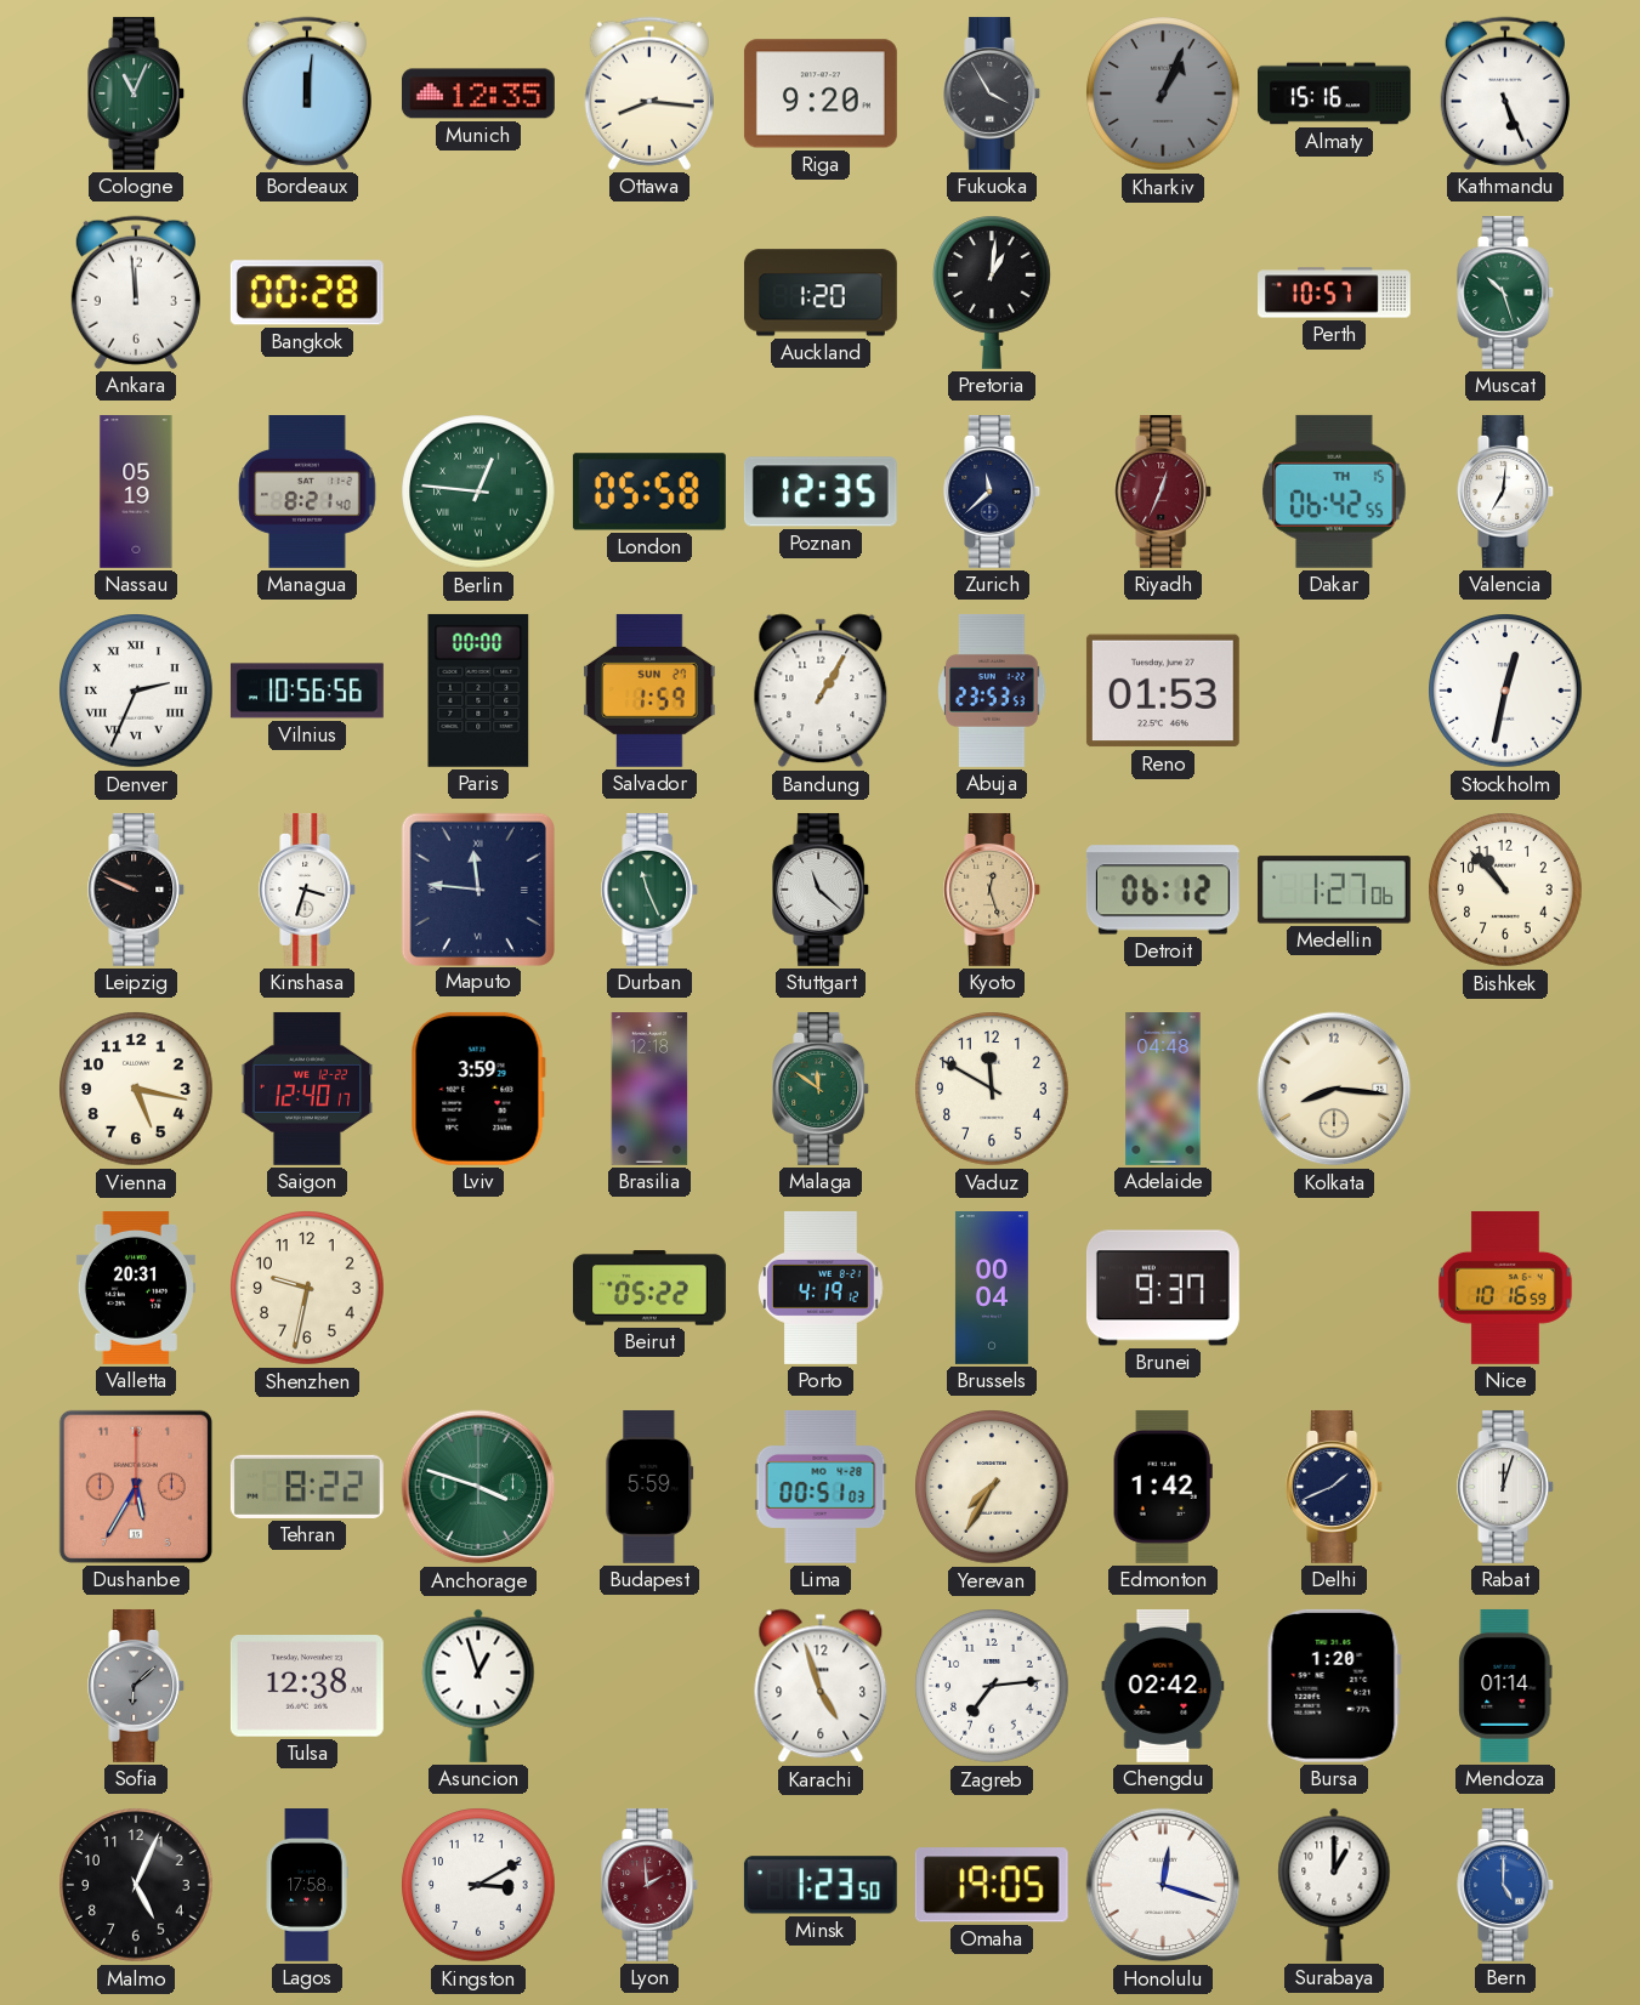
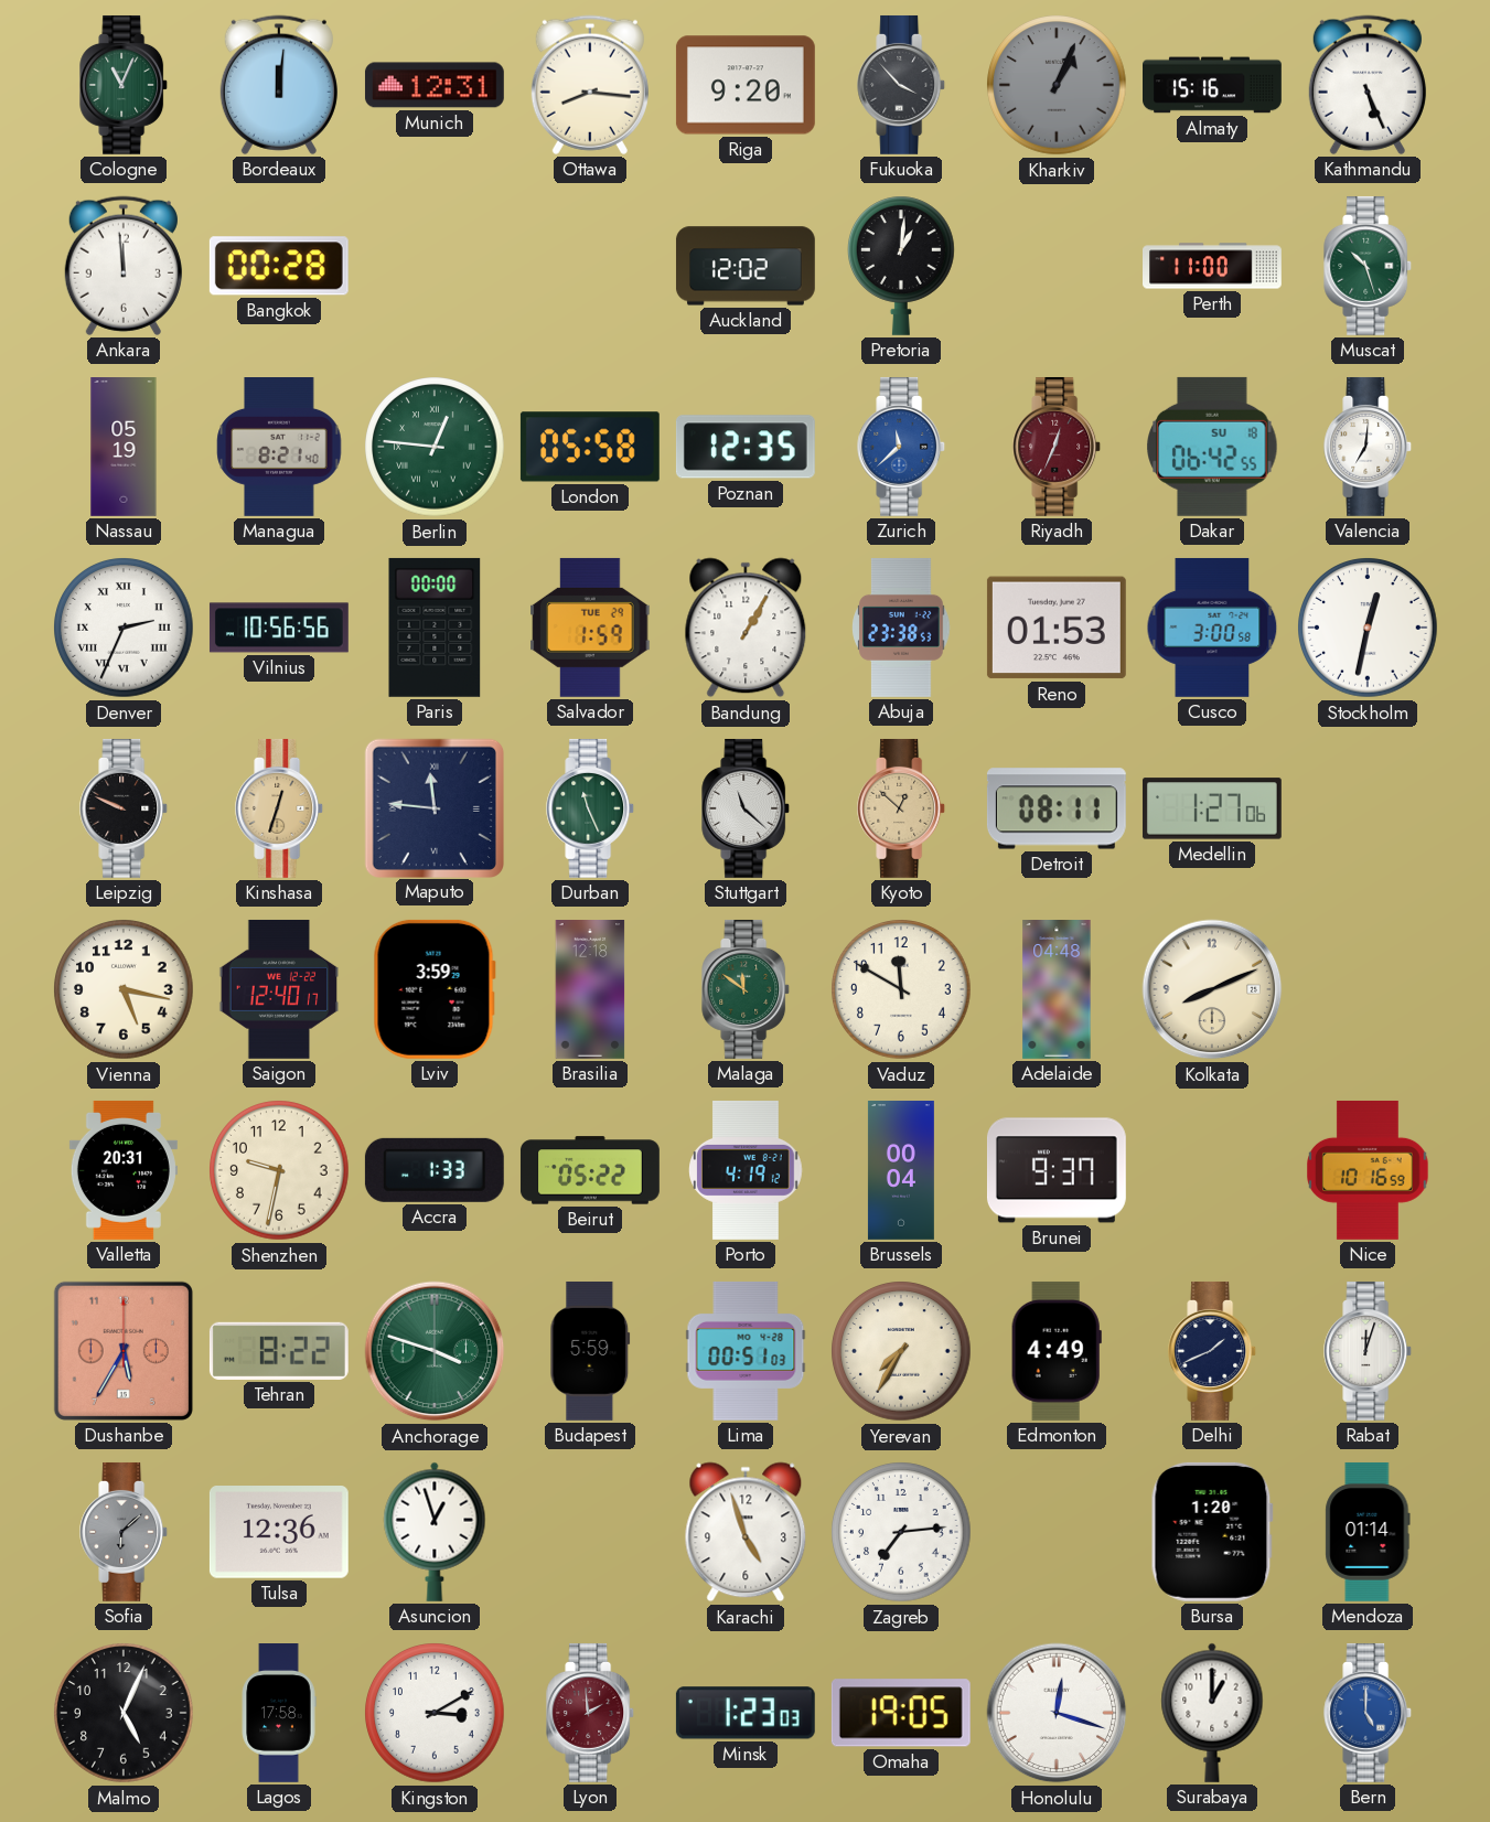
Munich: 12:35 -> 12:31
Fukuoka: 3:55 -> 3:53
Auckland: 1:20 -> 12:02
Perth: 10:57 -> 11:00
Zurich dial: navy -> blue
Dakar date: TH 15 -> SU 18
Salvador date: SUN 27 -> TUE 29
Abuja: 23:53 -> 23:38
Cusco: none -> 3:00
Kinshasa: 3:33 -> 12:33
Kinshasa dial: white -> champagne
Kyoto: 12:27 -> 12:52
Detroit: 06:12 -> 08:11
Bishkek: 10:53 -> none
Kolkata: 8:16 -> 8:11
Accra: none -> 1:33
Edmonton: 1:42 -> 4:49
Tulsa: 12:38 -> 12:36
Chengdu: 02:42 -> none
Minsk: 1:23:50 -> 1:23:03
